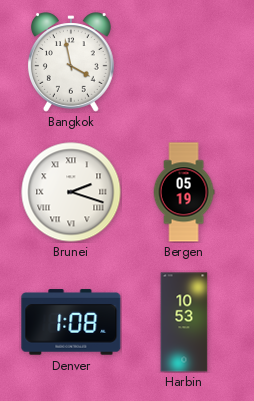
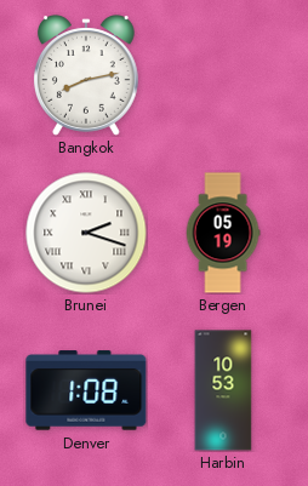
Bangkok: 3:58 -> 8:13
